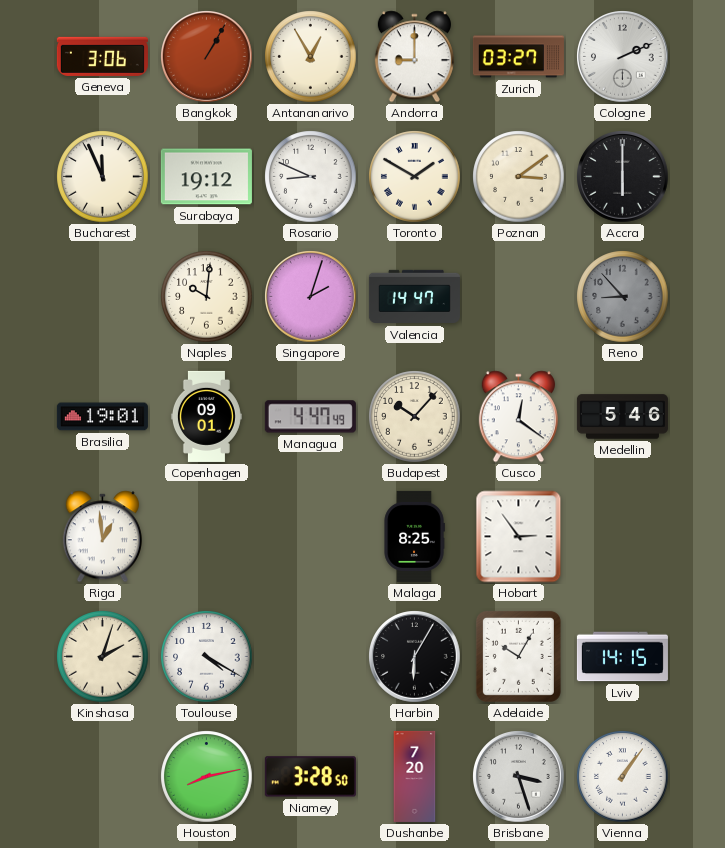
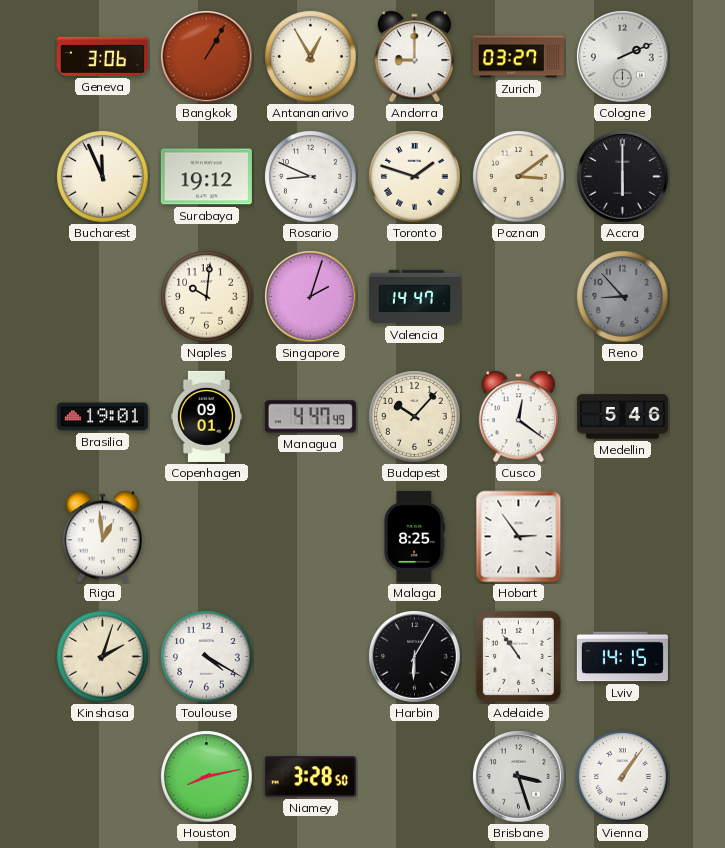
Toronto: 1:50 -> 1:48
Adelaide: 10:05 -> 10:54
Dushanbe: 7:20 -> none
